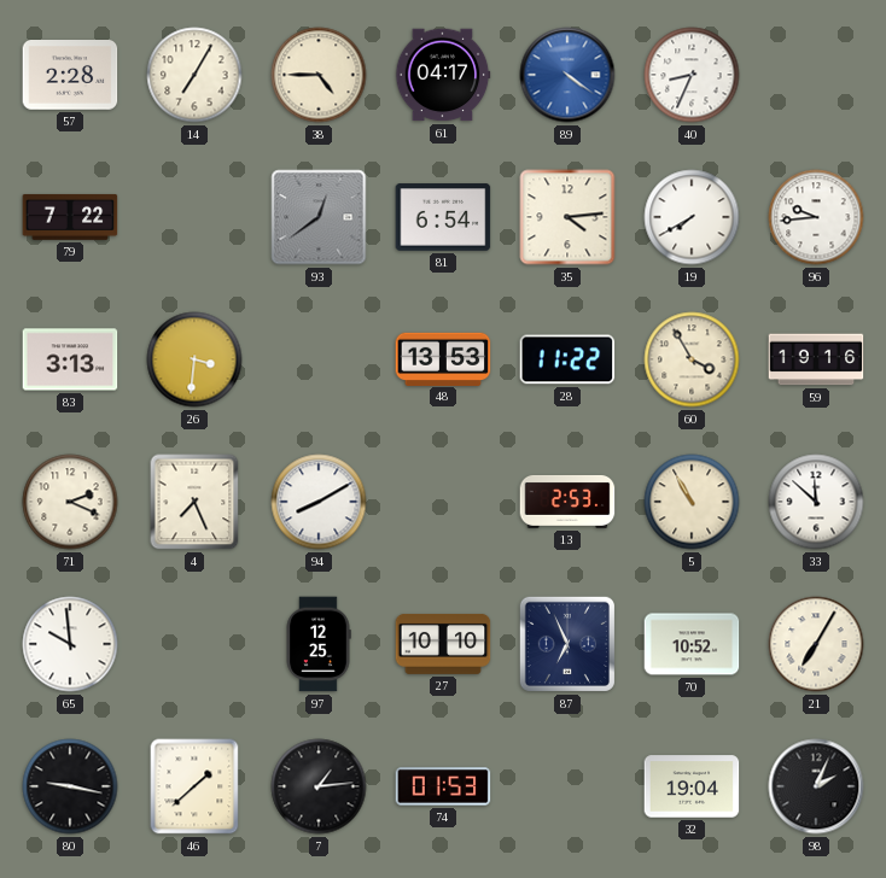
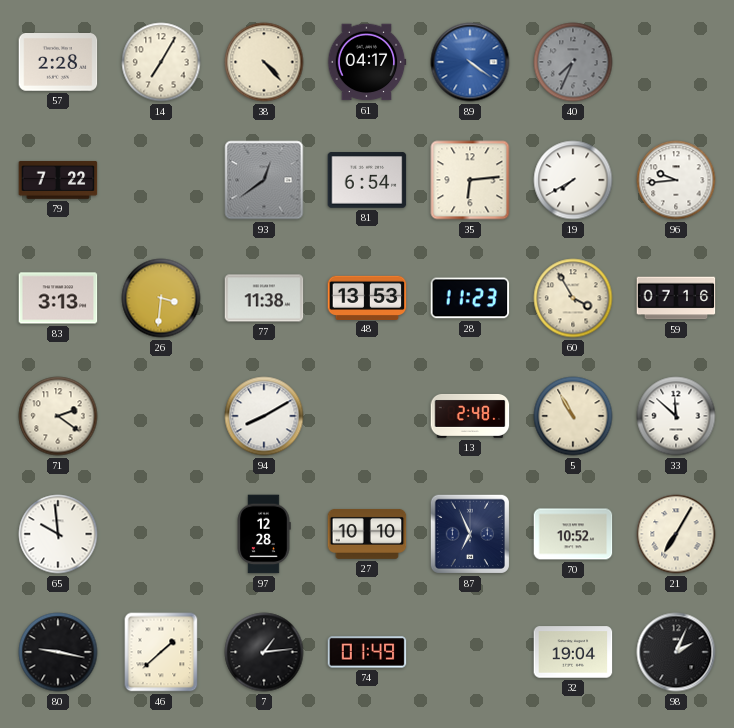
38: 4:45 -> 4:23
40: 8:34 -> 7:34
40 dial: white -> grey
35: 4:14 -> 6:14
77: none -> 11:38
28: 11:22 -> 11:23
59: 19:16 -> 07:16
71: 2:19 -> 2:21
4: 7:26 -> none
13: 2:53 -> 2:48
97: 12:25 -> 12:28
74: 01:53 -> 01:49
